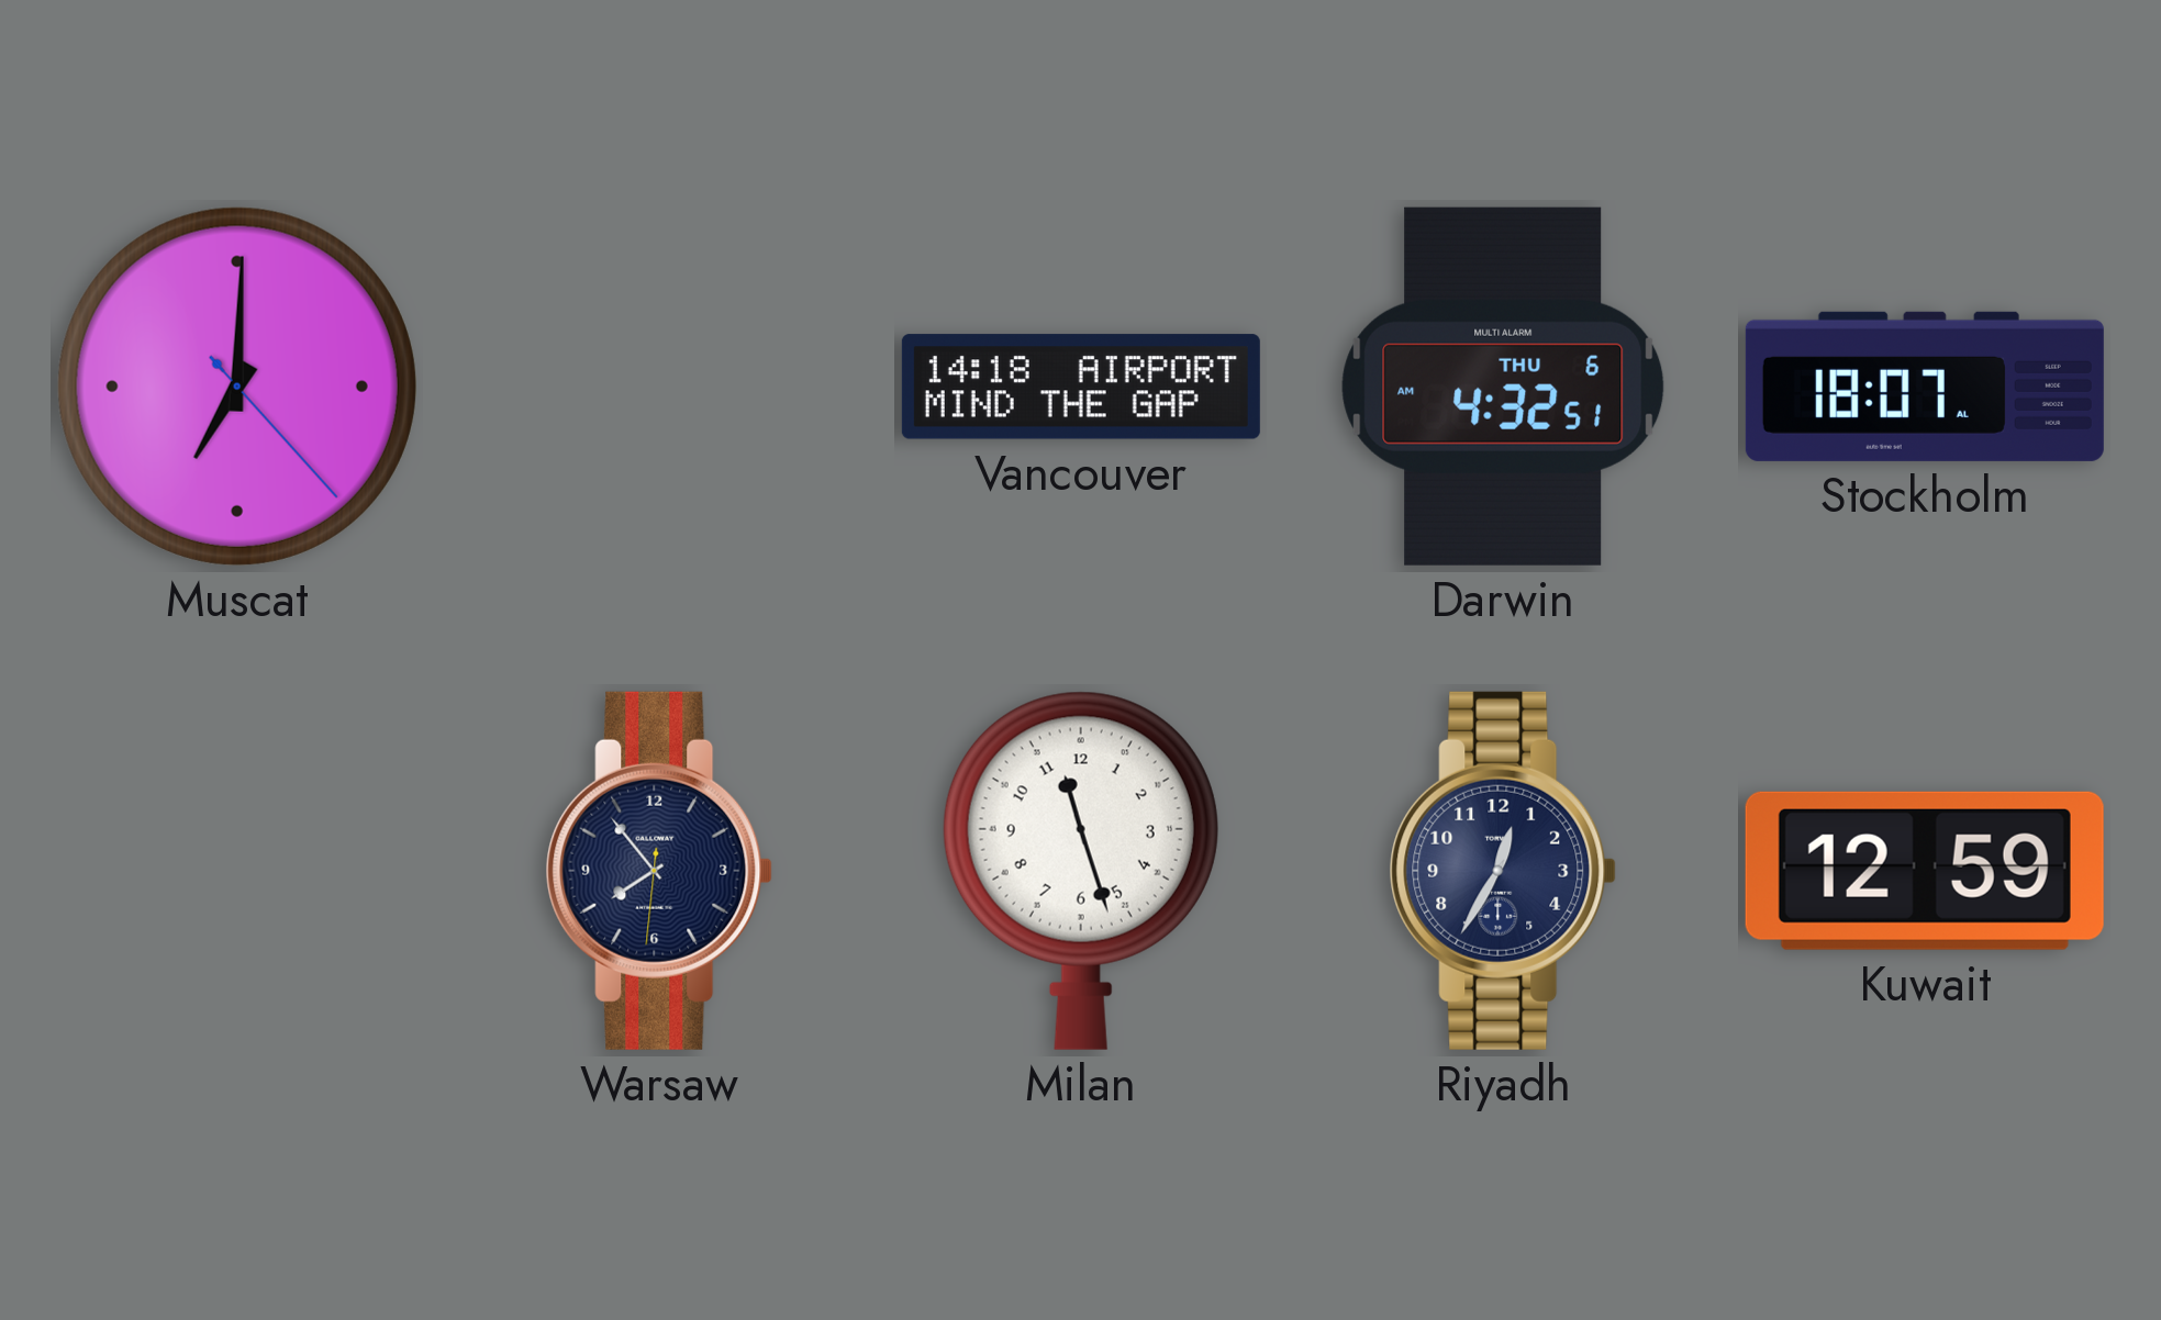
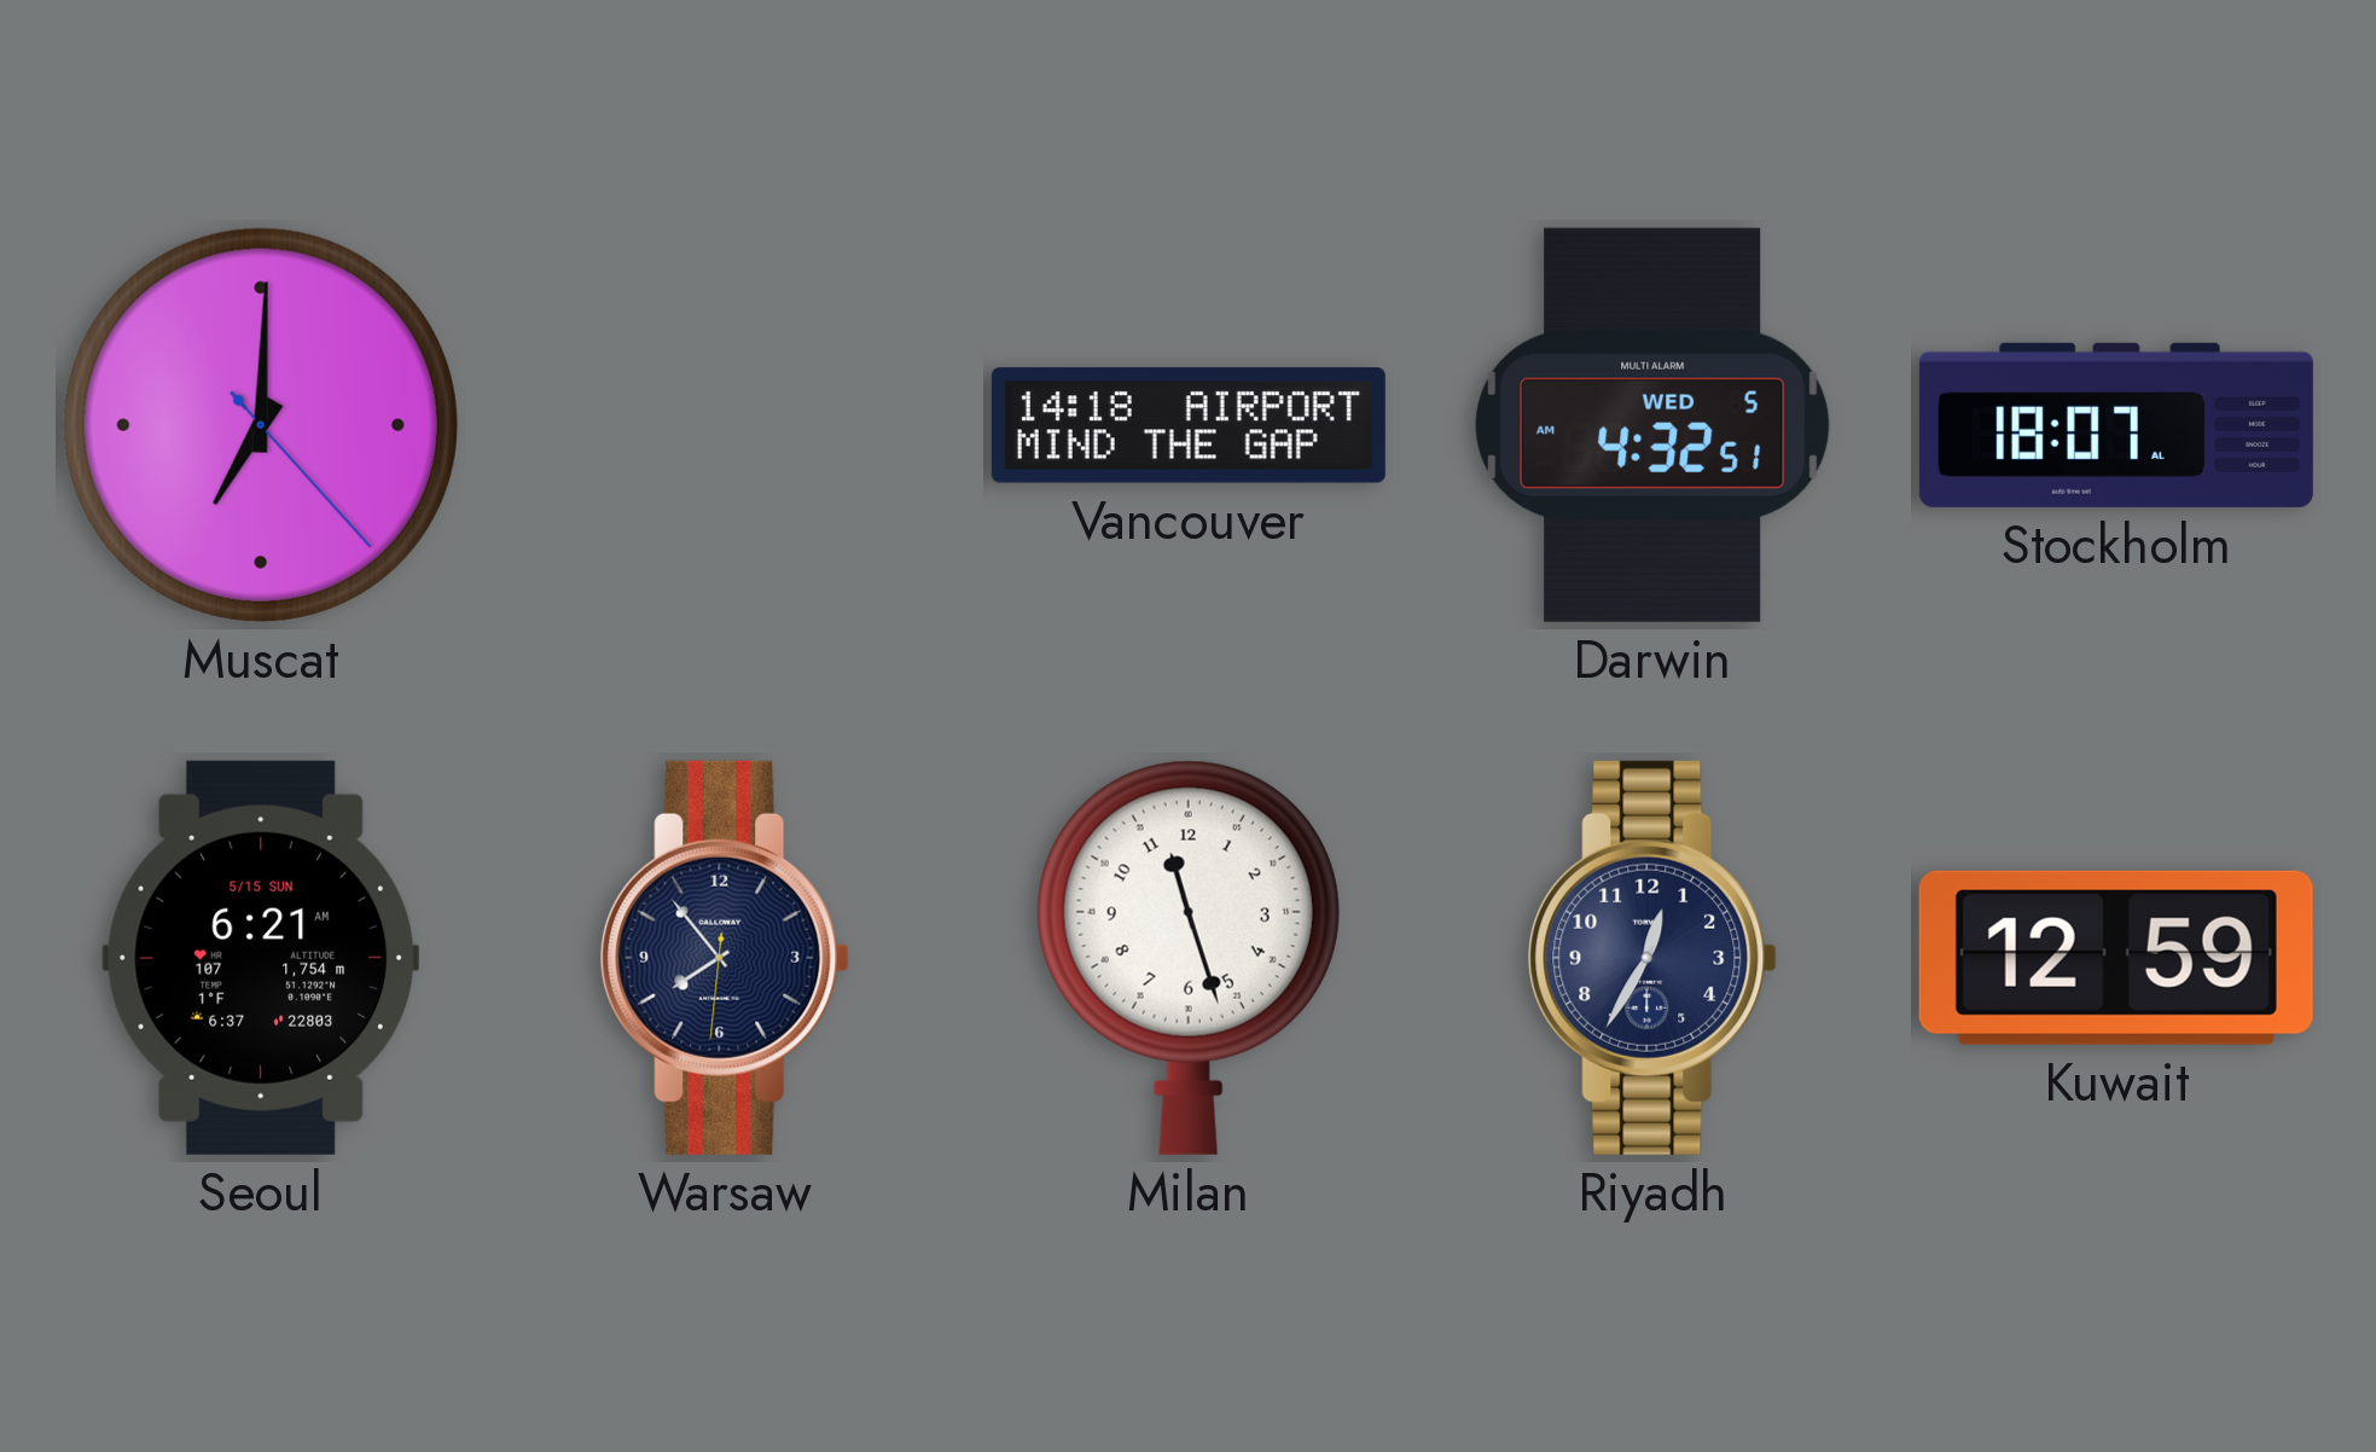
Darwin date: THU 6 -> WED 5
Seoul: none -> 6:21
